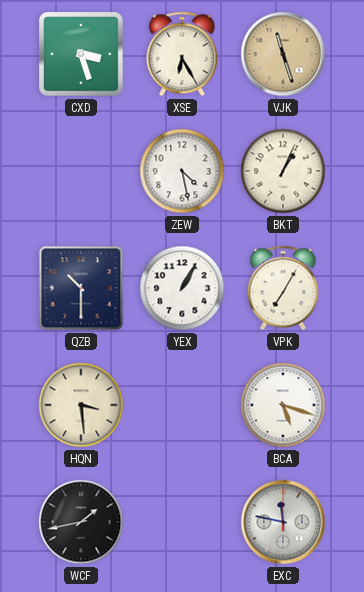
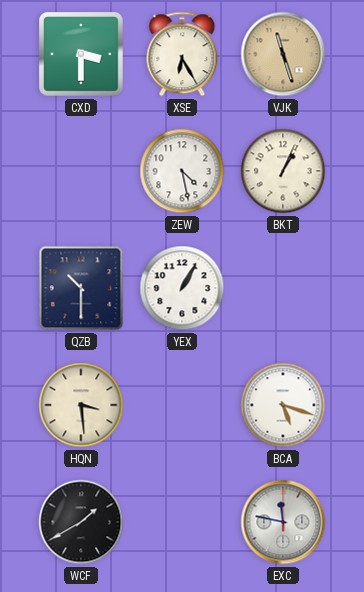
CXD: 3:27 -> 3:30
VPK: 7:05 -> none
WCF: 1:43 -> 1:40
